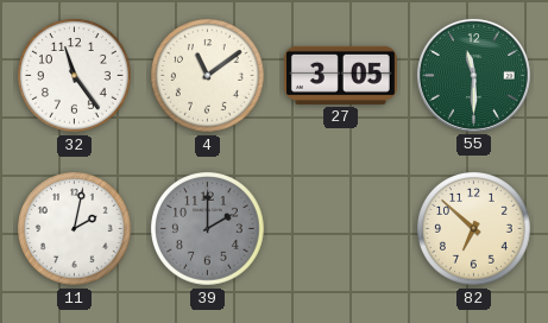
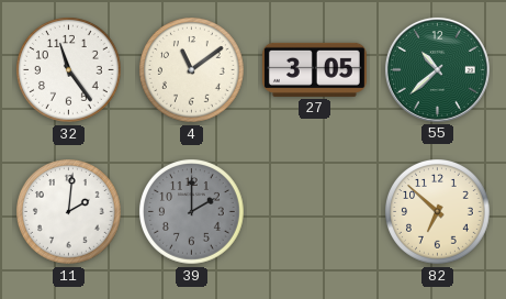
55: 11:30 -> 10:38
11: 2:02 -> 2:01
